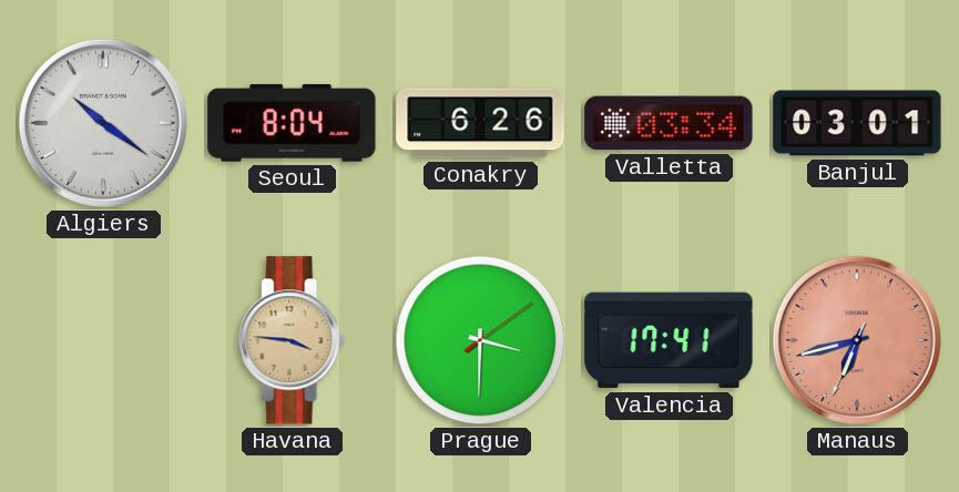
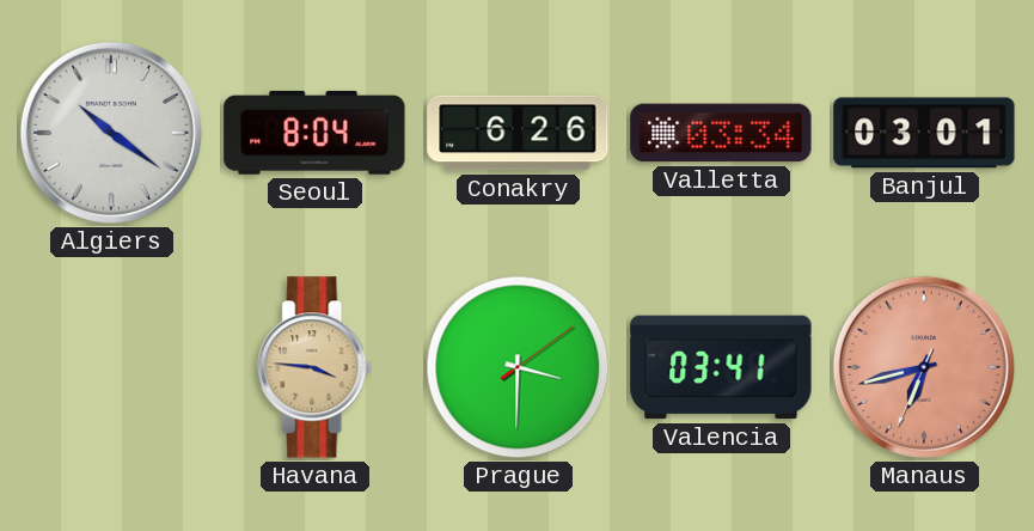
Valencia: 17:41 -> 03:41
